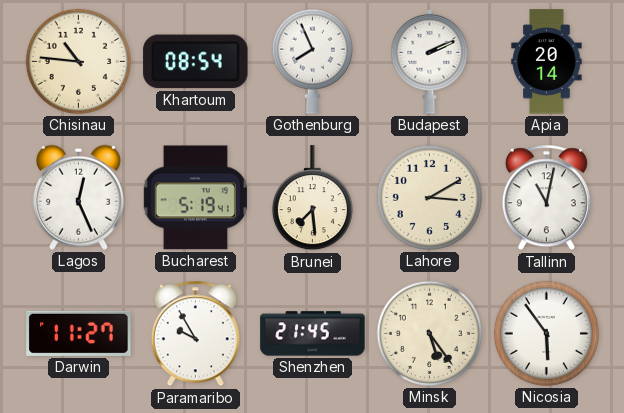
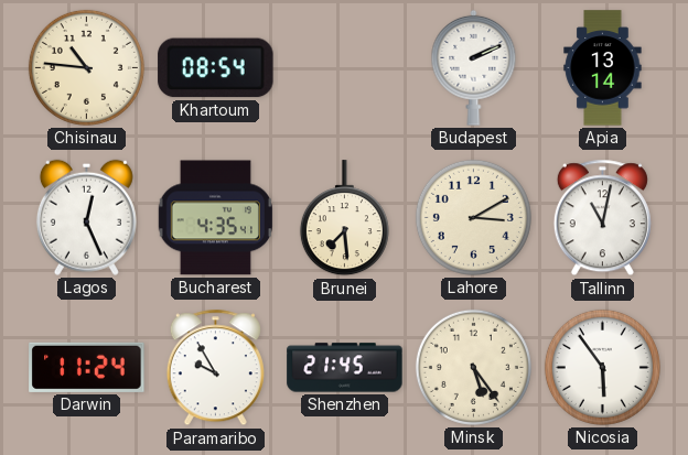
Gothenburg: 7:56 -> none
Apia: 20:14 -> 13:14
Bucharest: 5:19 -> 4:35
Darwin: 11:27 -> 11:24
